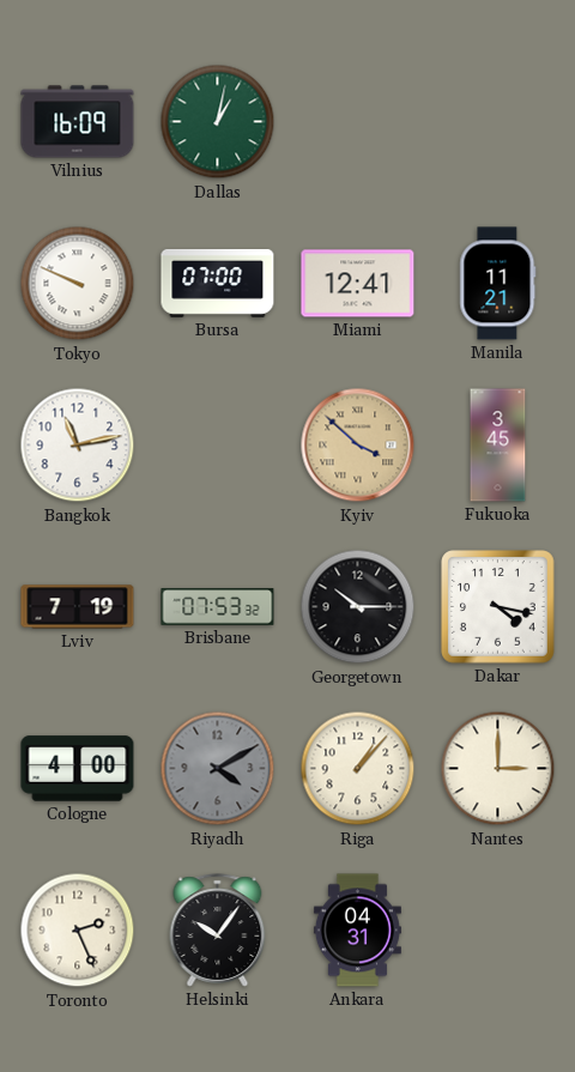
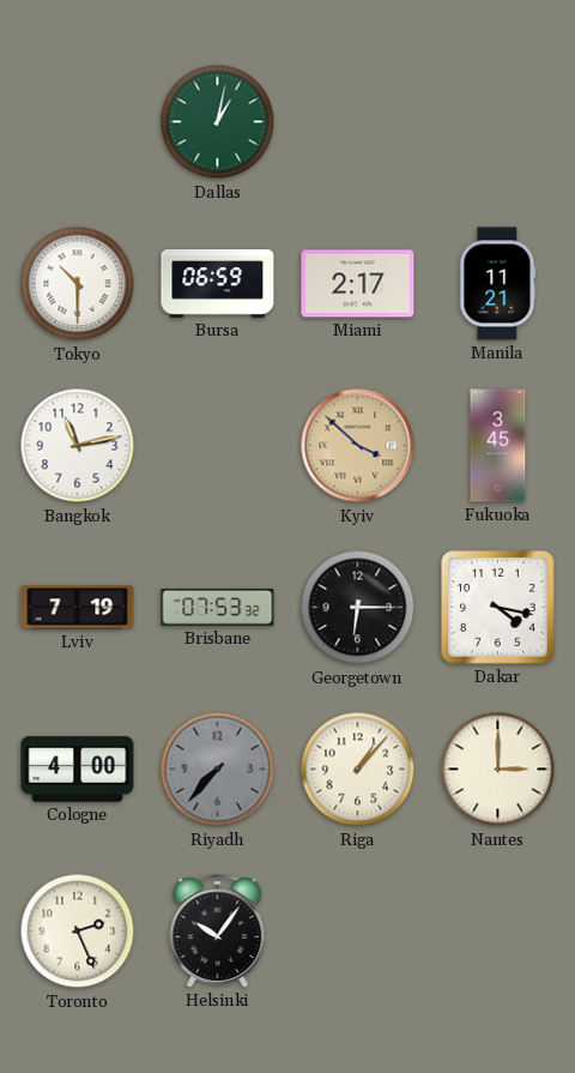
Vilnius: 16:09 -> none
Tokyo: 9:49 -> 10:30
Bursa: 07:00 -> 06:59
Miami: 12:41 -> 2:17
Georgetown: 10:15 -> 6:15
Riyadh: 4:10 -> 7:37
Ankara: 04:31 -> none
